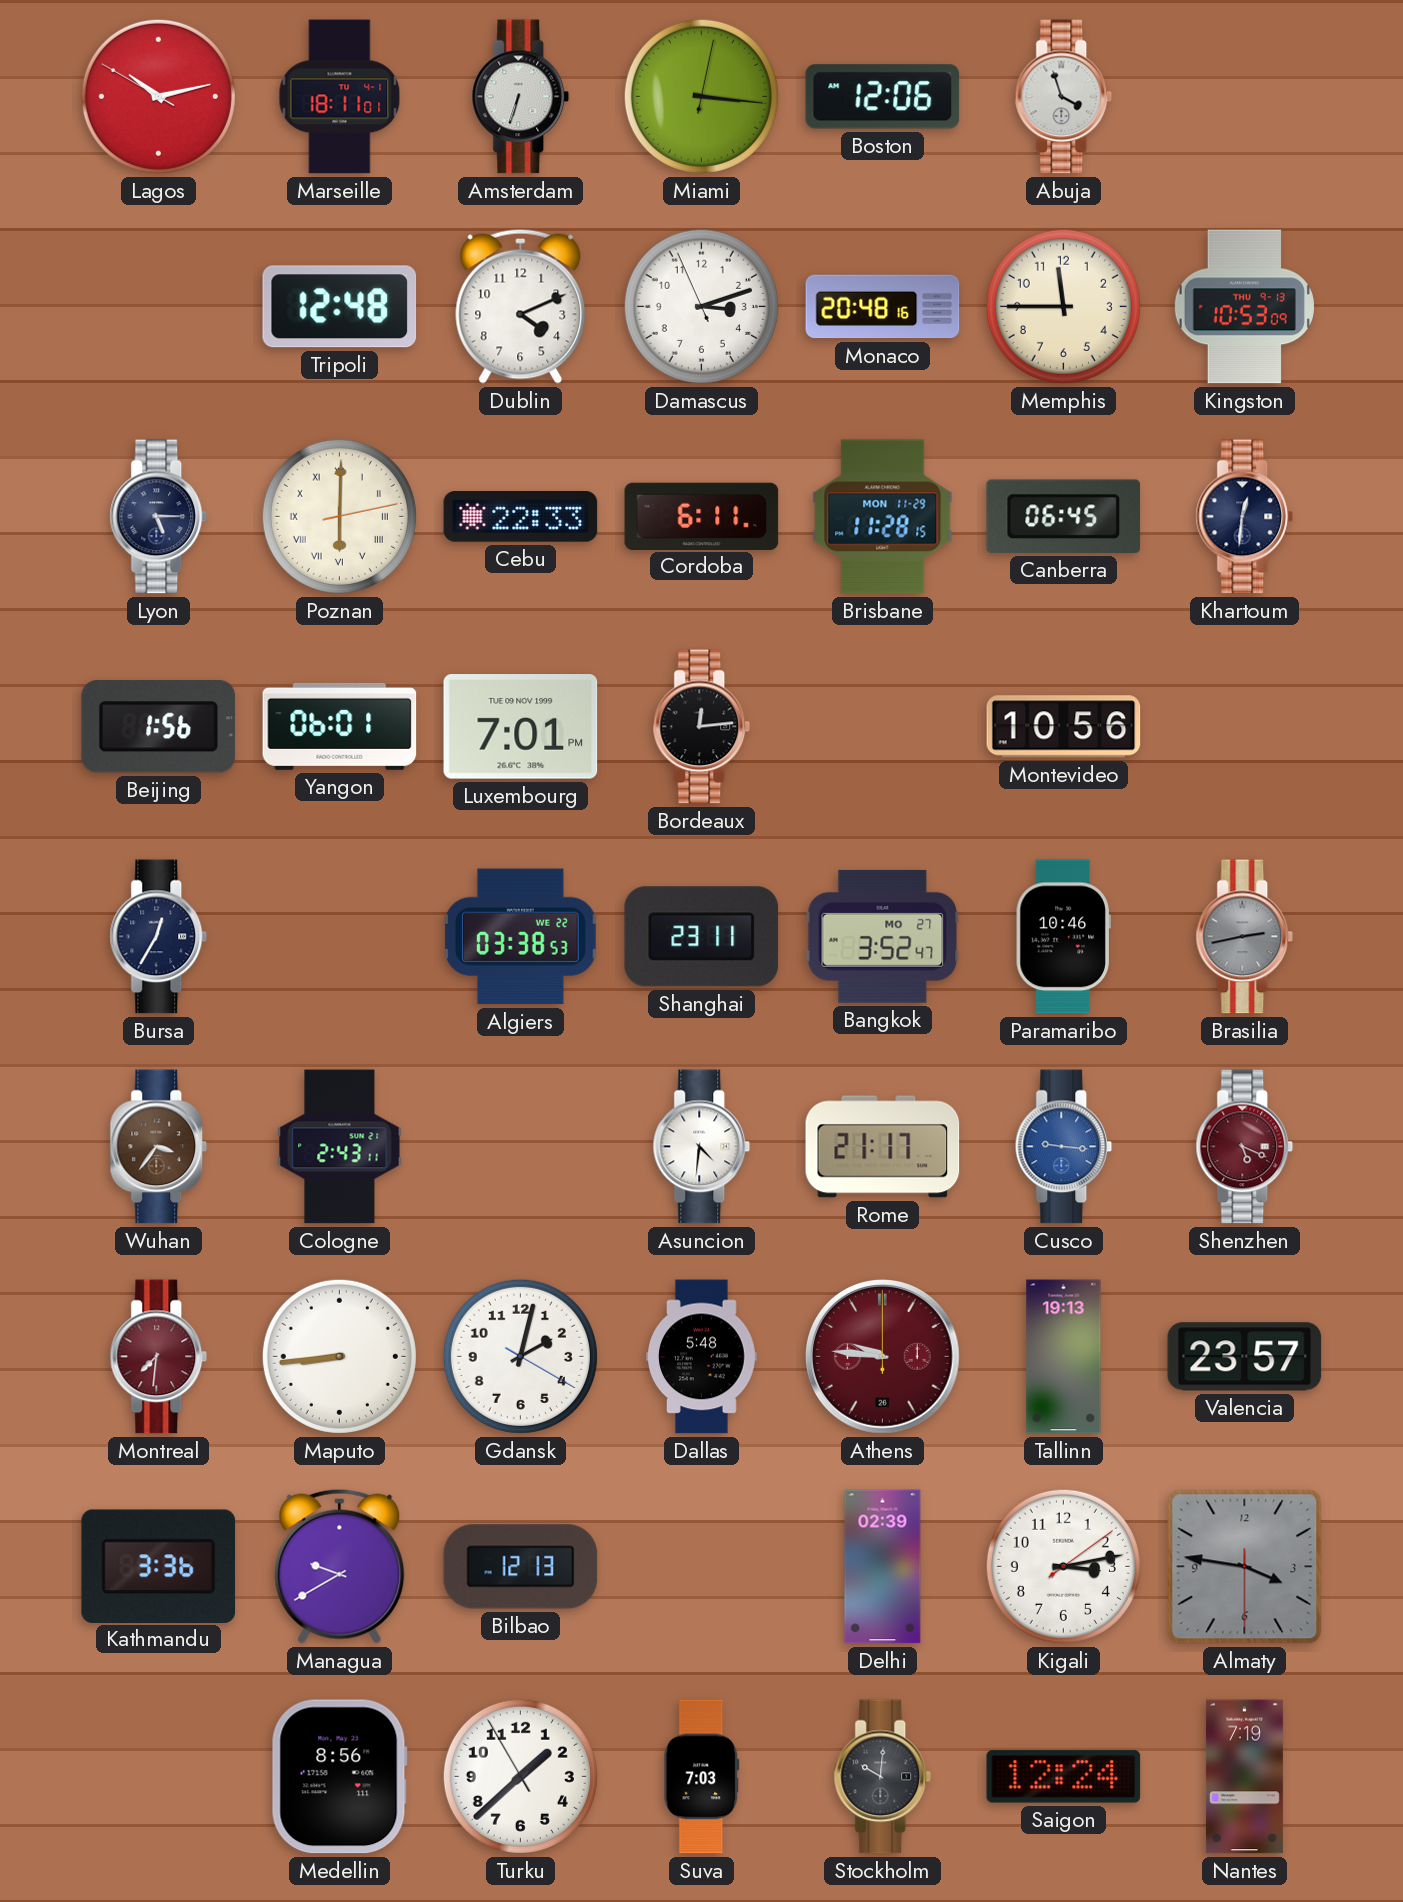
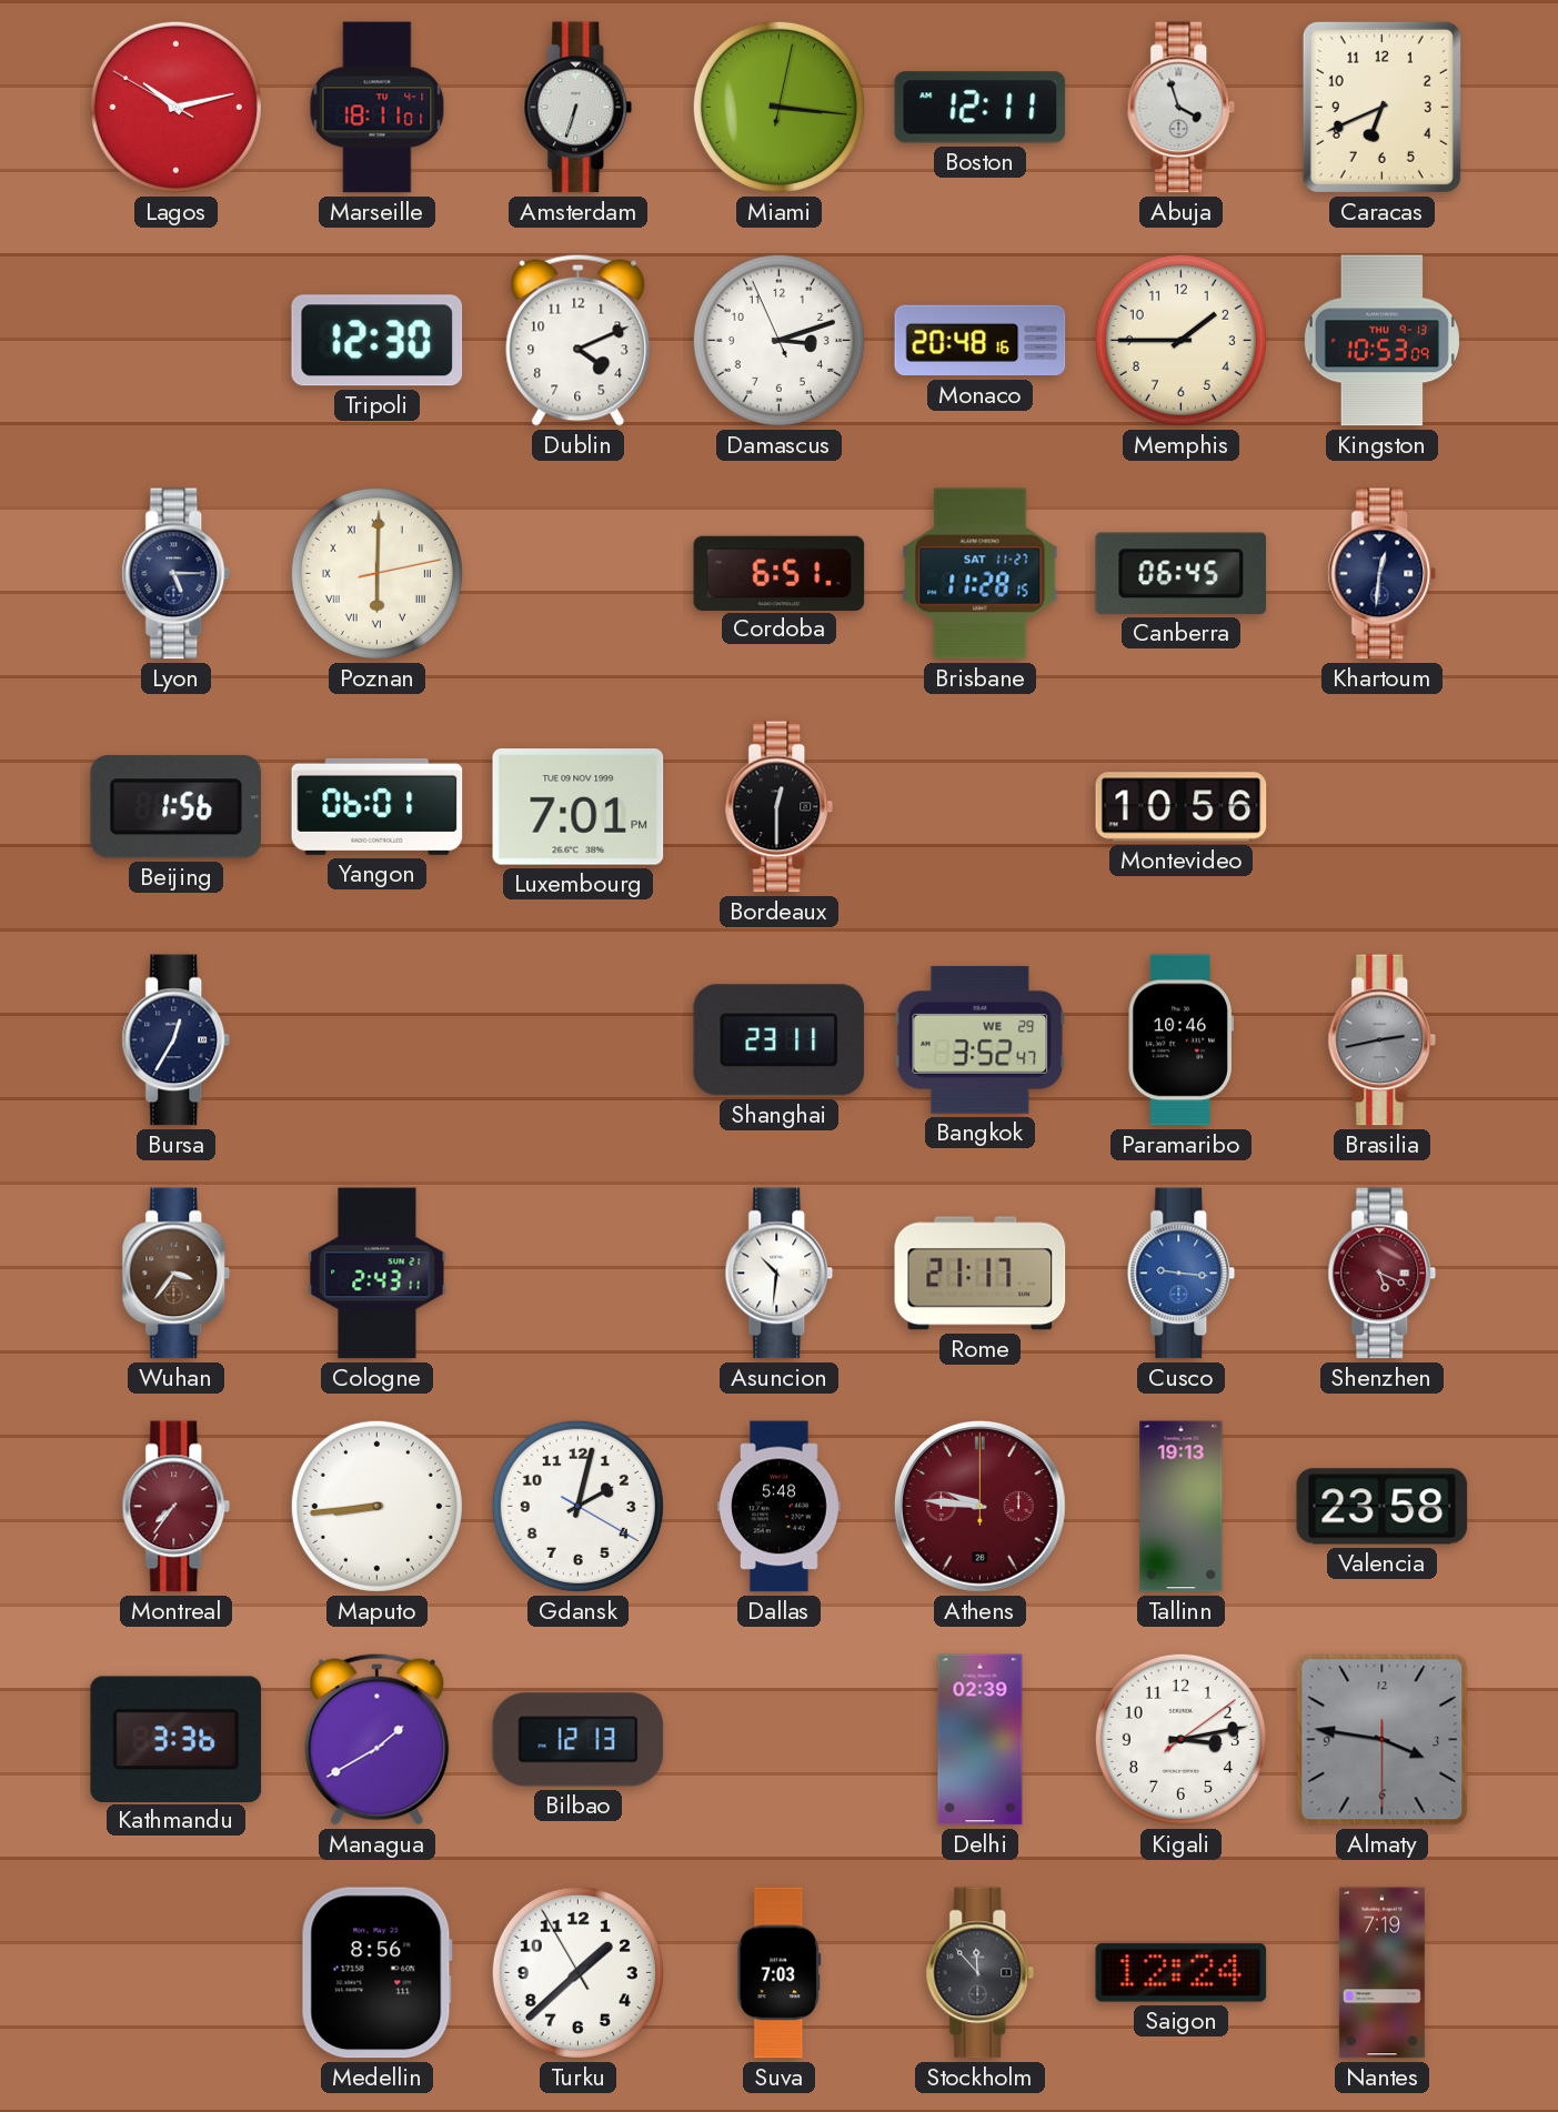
Boston: 12:06 -> 12:11
Caracas: none -> 6:41
Tripoli: 12:48 -> 12:30
Memphis: 11:45 -> 1:45
Cebu: 22:33 -> none
Cordoba: 6:11 -> 6:51
Brisbane date: MON 11-29 -> SAT 11-27
Bordeaux: 12:14 -> 12:30
Algiers: 03:38 -> none
Bangkok date: MO 27 -> WE 29
Asuncion: 4:31 -> 10:31
Montreal: 7:31 -> 7:36
Valencia: 23:57 -> 23:58
Managua: 9:40 -> 1:40
Stockholm: 10:01 -> 11:53
